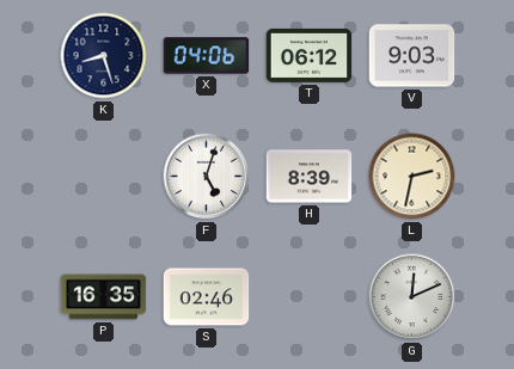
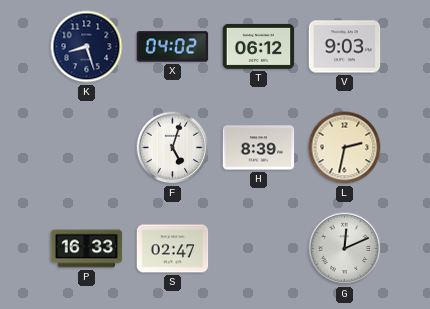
X: 04:06 -> 04:02
P: 16:35 -> 16:33
S: 02:46 -> 02:47
